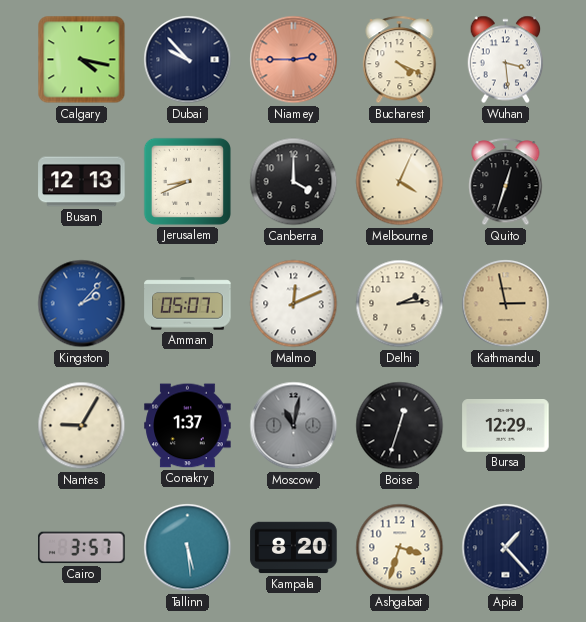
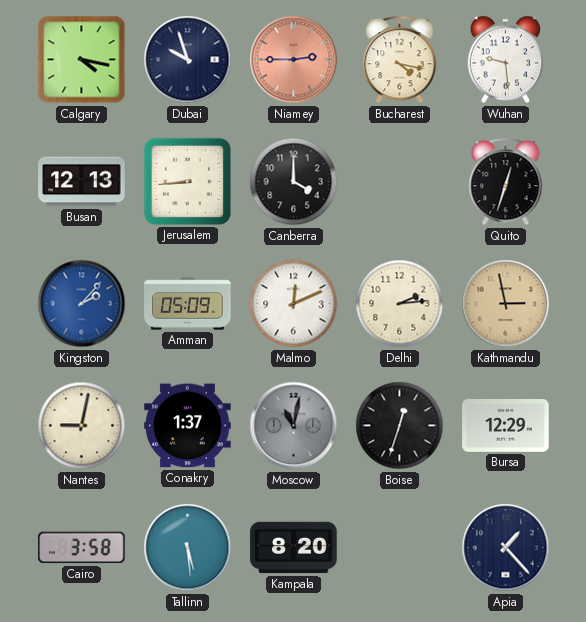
Dubai: 9:53 -> 9:57
Bucharest: 4:19 -> 4:17
Wuhan: 3:29 -> 9:29
Jerusalem: 8:41 -> 8:44
Melbourne: 4:04 -> none
Amman: 05:07 -> 05:09
Nantes: 9:05 -> 9:02
Cairo: 3:57 -> 3:58
Ashgabat: 3:33 -> none
